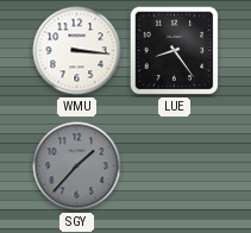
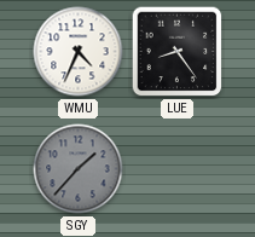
WMU: 3:16 -> 4:34
